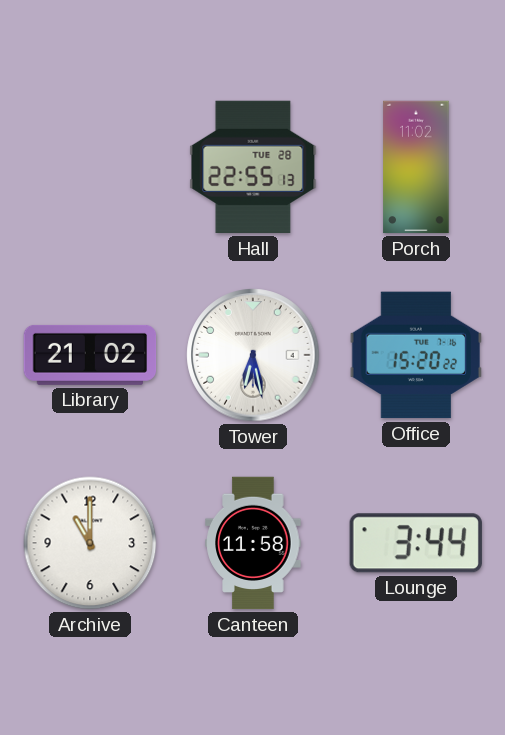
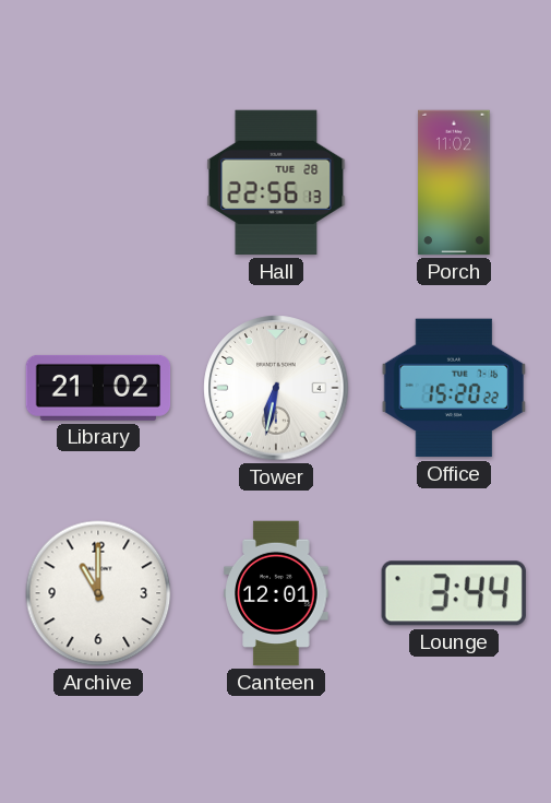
Hall: 22:55 -> 22:56
Tower: 6:28 -> 6:32
Canteen: 11:58 -> 12:01
